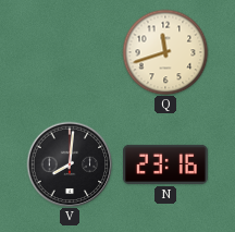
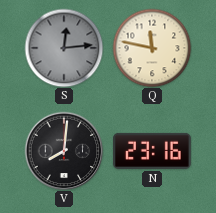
S: none -> 12:14
Q: 11:42 -> 11:47
